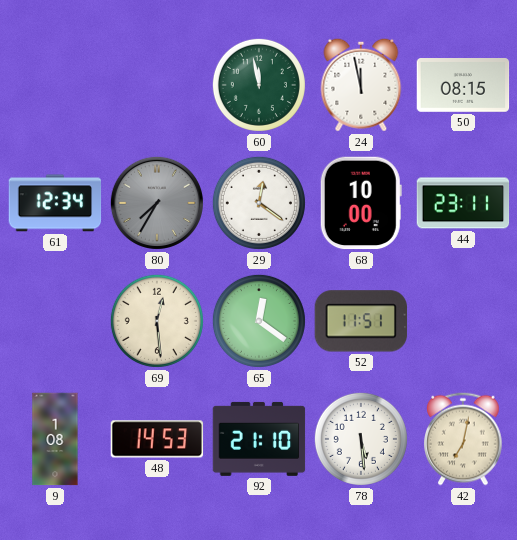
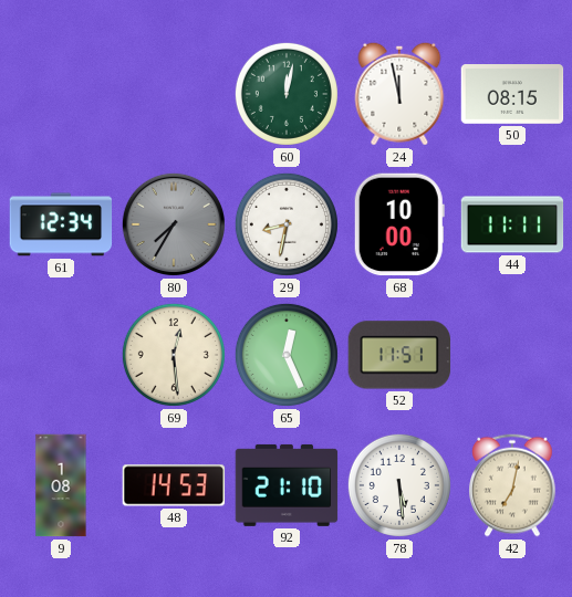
60: 11:58 -> 12:02
29: 12:21 -> 8:32
44: 23:11 -> 11:11
65: 12:21 -> 12:26
